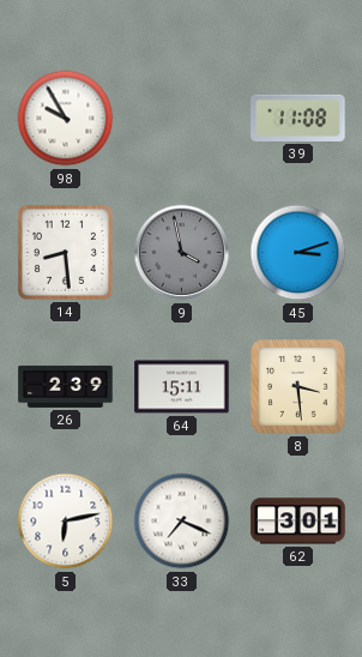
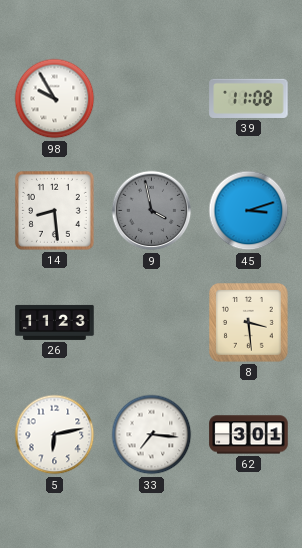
26: 2:39 -> 11:23
64: 15:11 -> none
33: 7:19 -> 7:16
